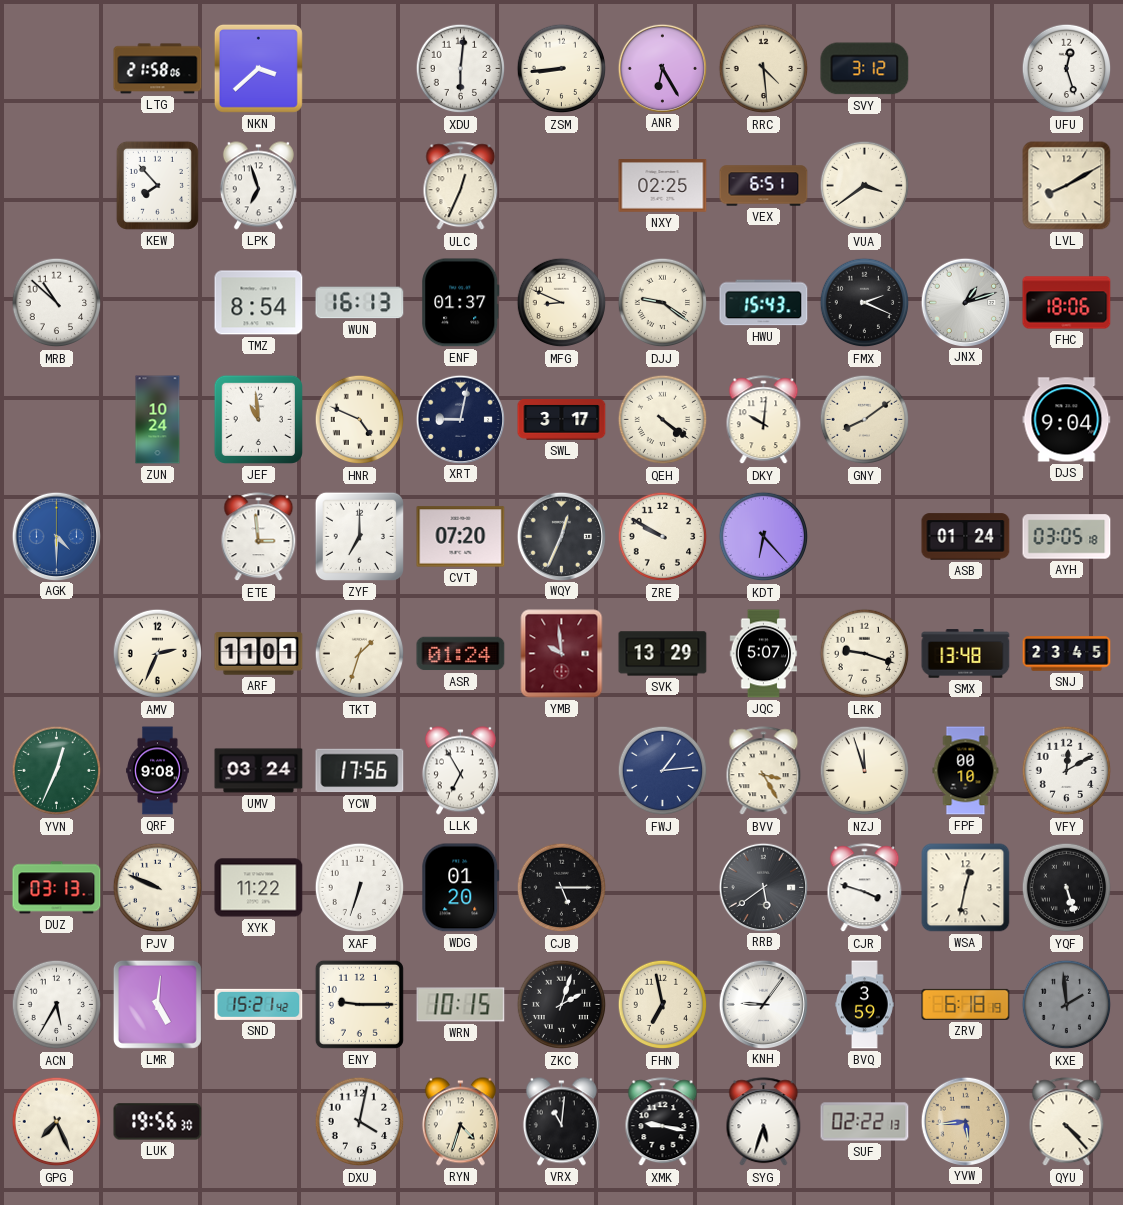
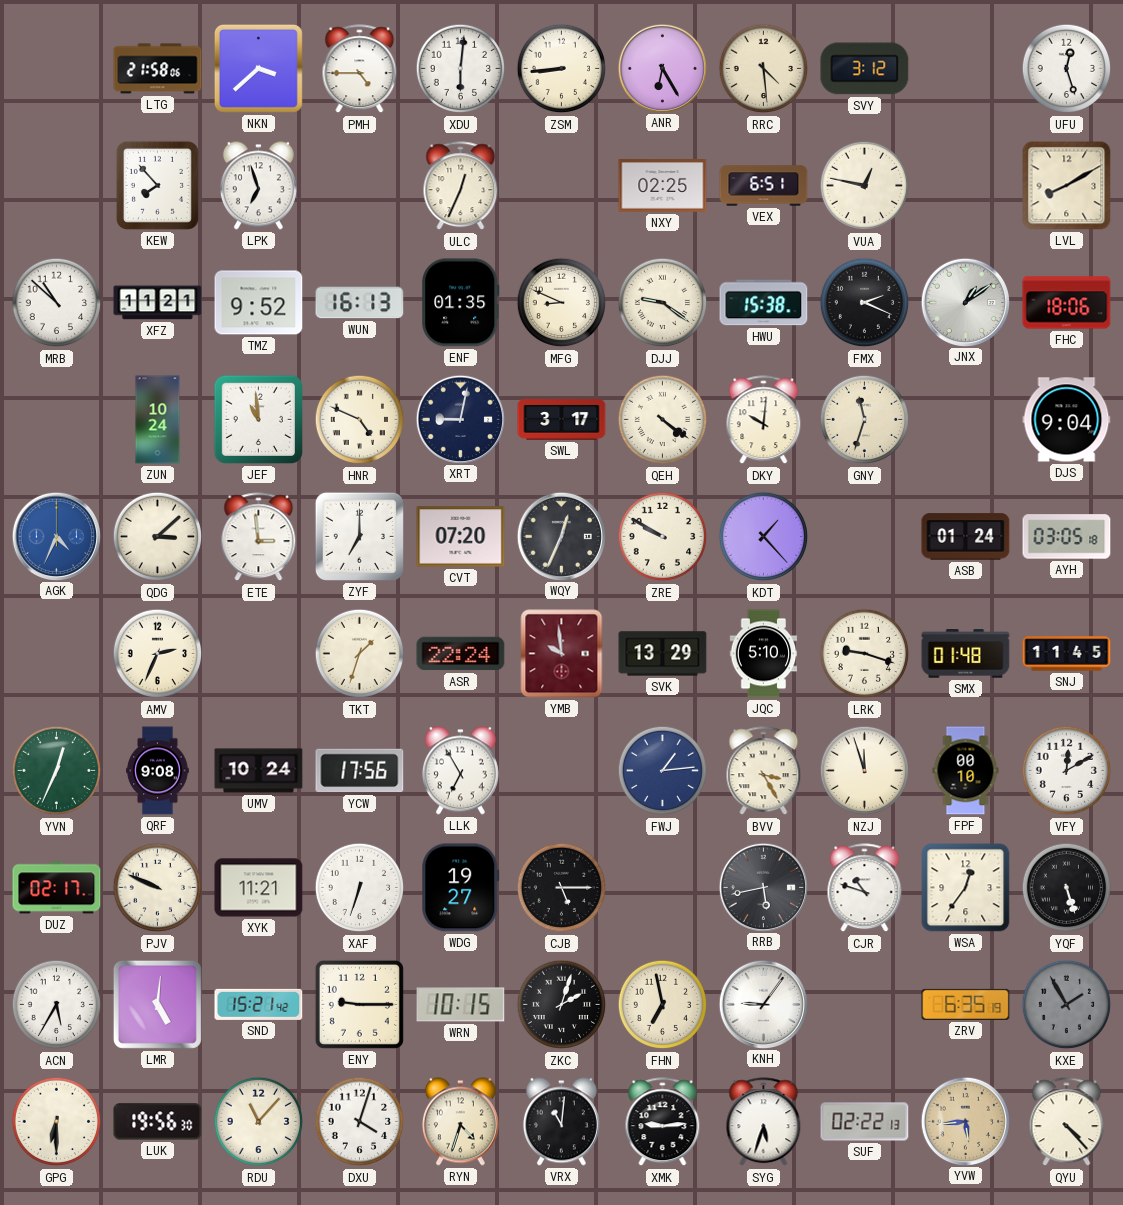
PMH: none -> 4:45
VUA: 3:39 -> 12:47
XFZ: none -> 11:21
TMZ: 8:54 -> 9:52
ENF: 01:37 -> 01:35
HWU: 15:43 -> 15:38
JNX: 1:12 -> 1:09
GNY: 8:09 -> 11:33
AGK: 4:30 -> 4:34
QDG: none -> 3:08
KDT: 6:23 -> 1:23
ARF: 11:01 -> none
ASR: 01:24 -> 22:24
JQC: 5:07 -> 5:10
SMX: 13:48 -> 01:48
SNJ: 23:45 -> 11:45
UMV: 03:24 -> 10:24
DUZ: 03:13 -> 02:17
XYK: 11:22 -> 11:21
WDG: 01:20 -> 19:27
RRB: 5:39 -> 5:43
CJR: 3:48 -> 10:48
WSA: 12:32 -> 12:36
BVQ: 3:59 -> none
ZRV: 6:18 -> 6:35
KXE: 1:59 -> 1:55
GPG: 7:26 -> 6:30
RDU: none -> 11:07
DXU: 4:02 -> 4:03
XMK: 9:17 -> 9:14
